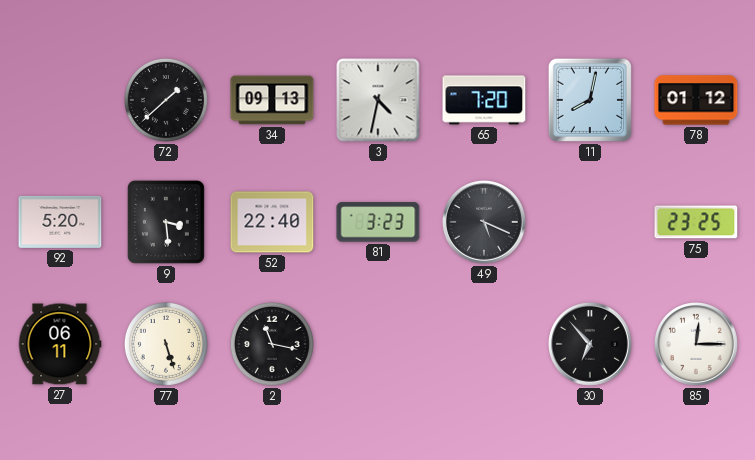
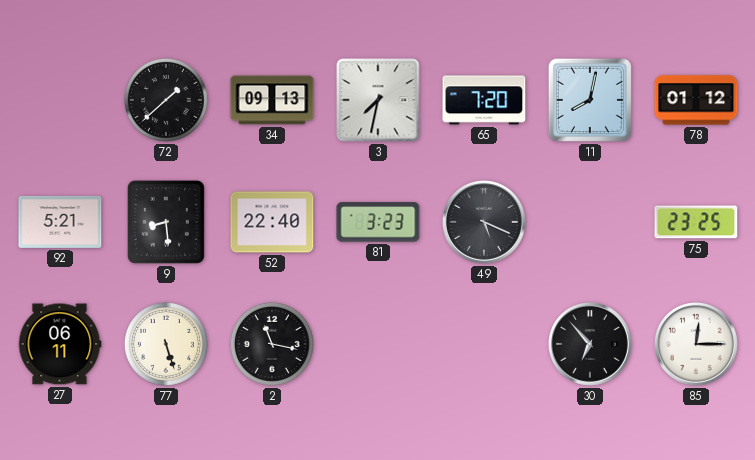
3: 4:32 -> 7:32
92: 5:20 -> 5:21
9: 3:29 -> 8:29
